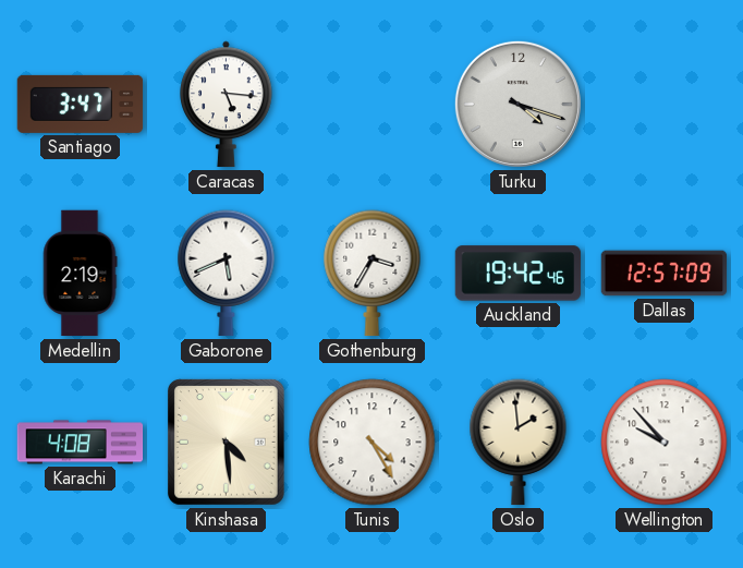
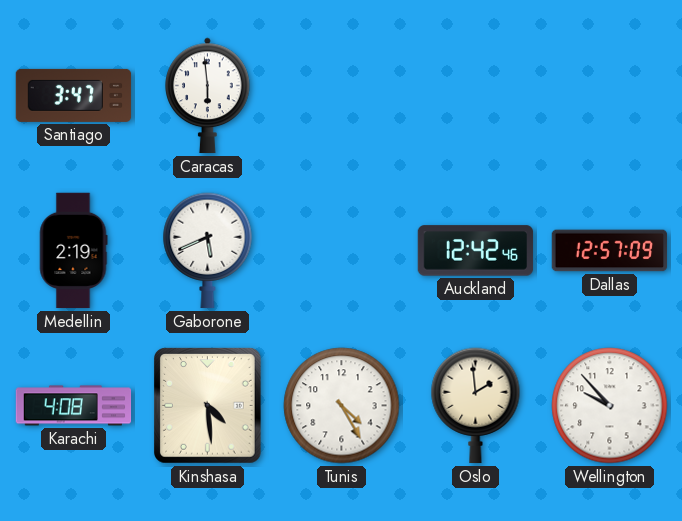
Caracas: 5:16 -> 5:59
Turku: 4:18 -> none
Gothenburg: 3:35 -> none
Auckland: 19:42 -> 12:42
